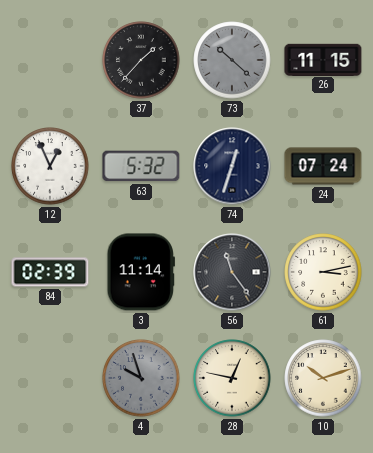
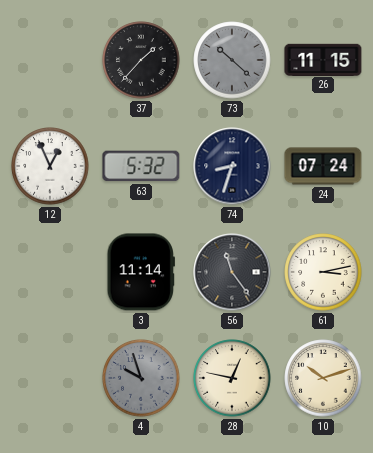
74: 12:33 -> 8:33
84: 02:39 -> none
